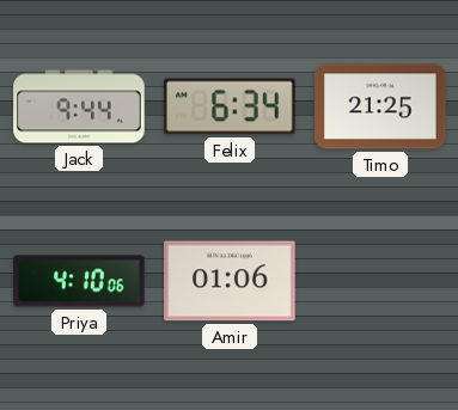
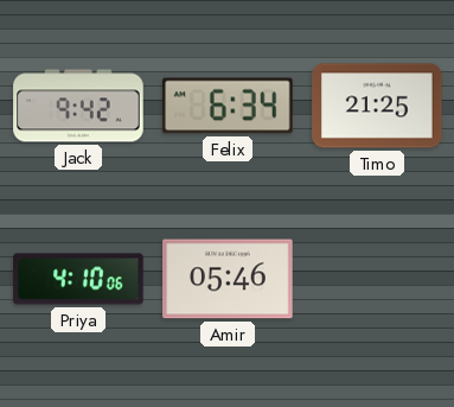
Jack: 9:44 -> 9:42
Amir: 01:06 -> 05:46
